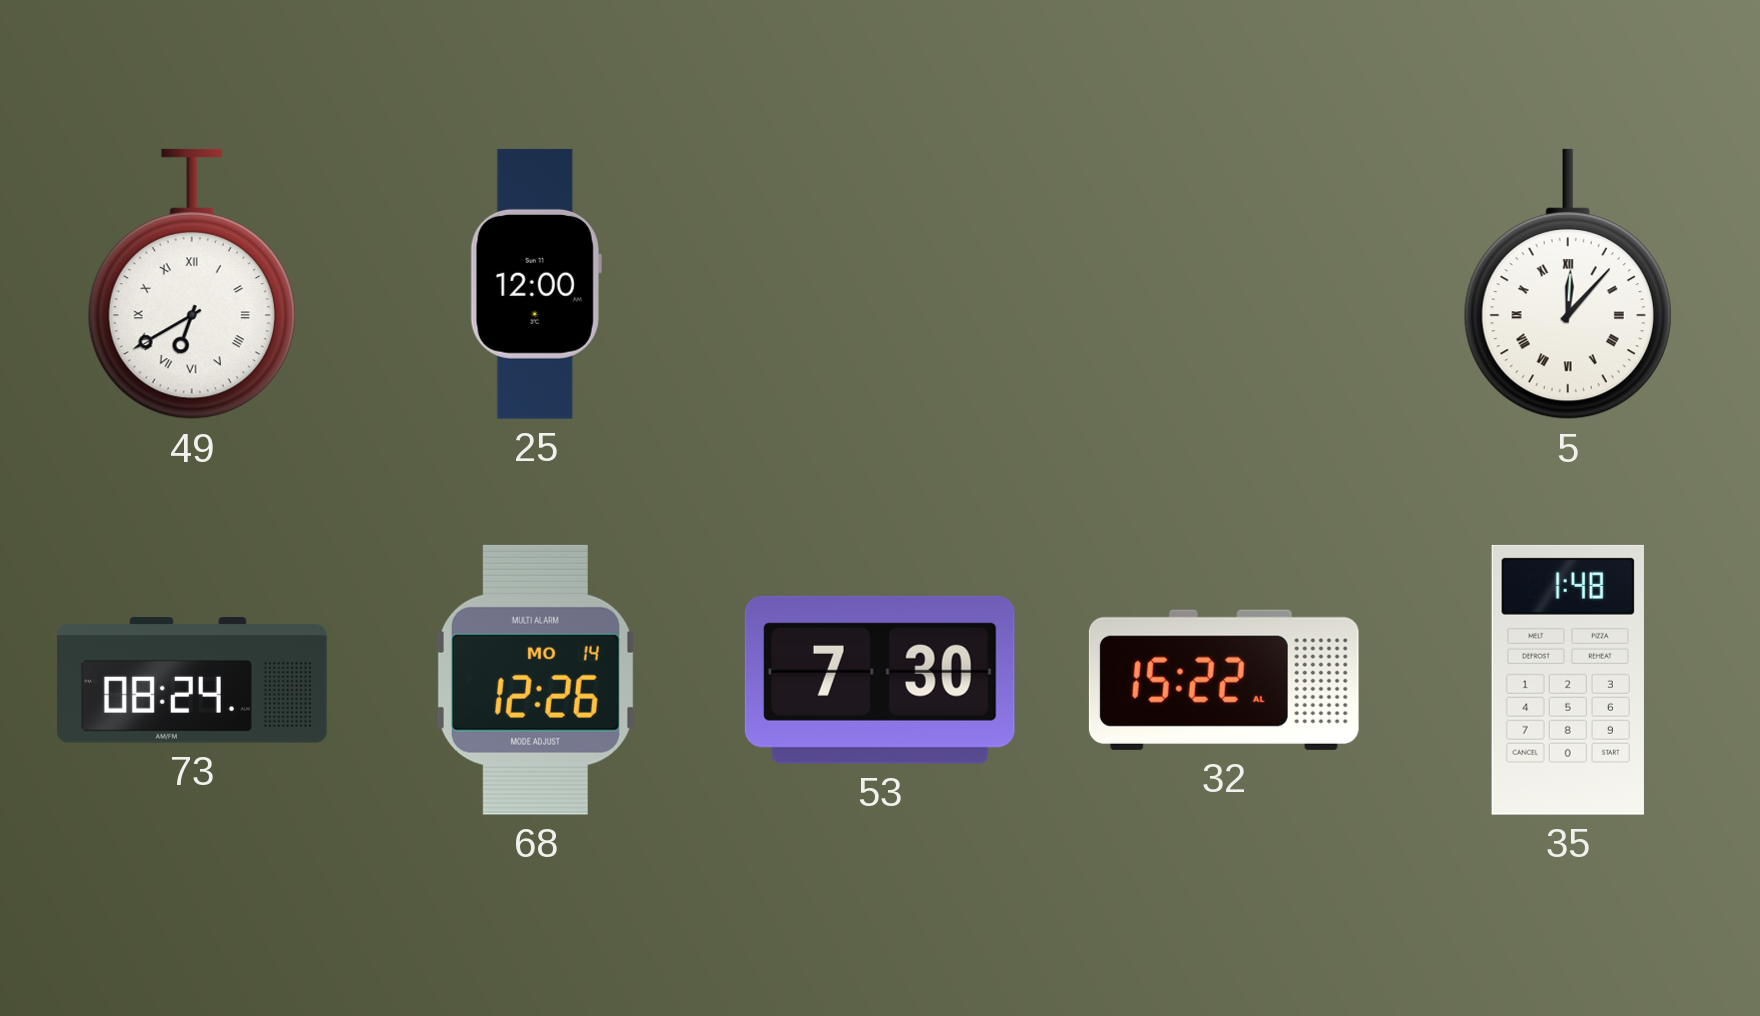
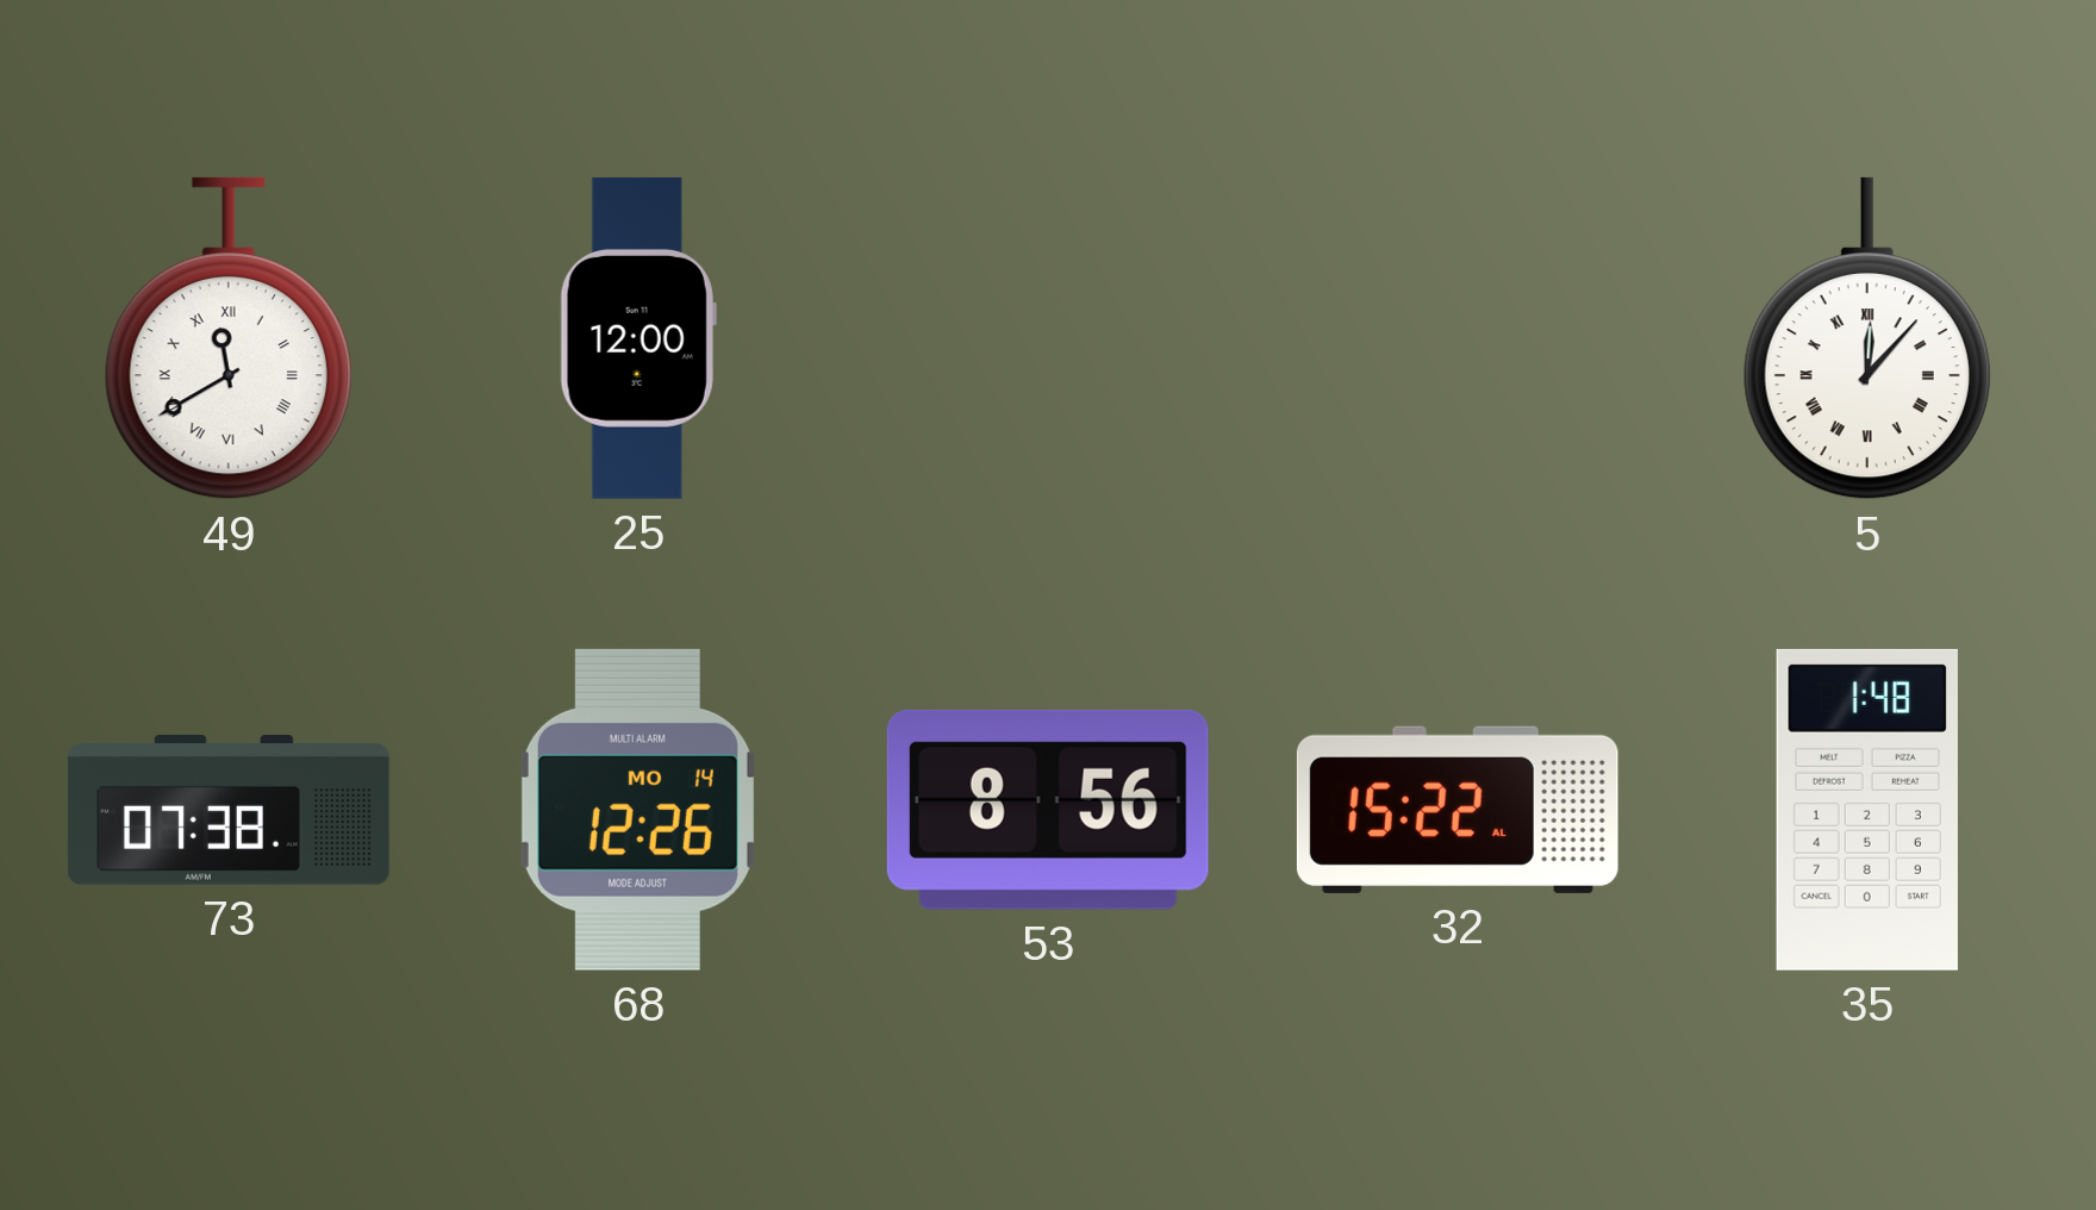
49: 6:40 -> 11:40
73: 08:24 -> 07:38
53: 7:30 -> 8:56
